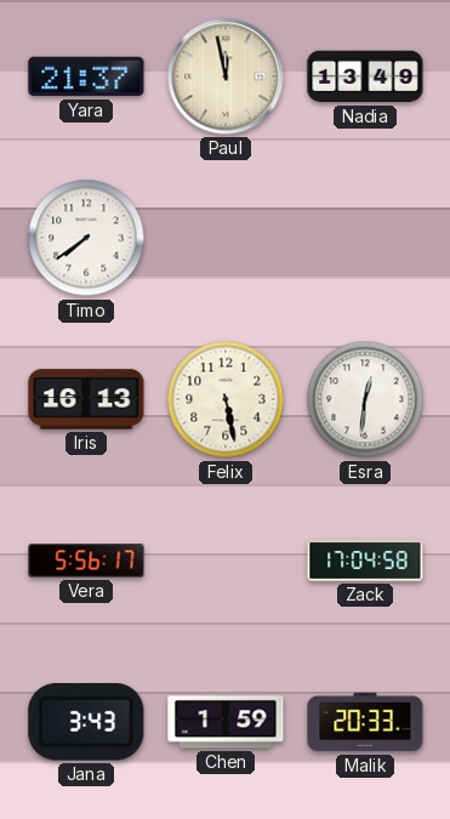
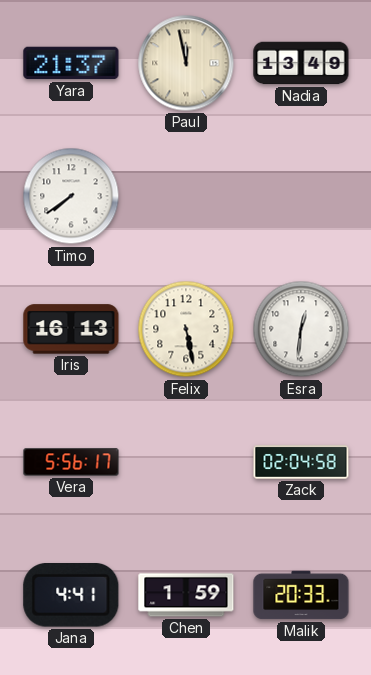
Zack: 17:04 -> 02:04
Jana: 3:43 -> 4:41
